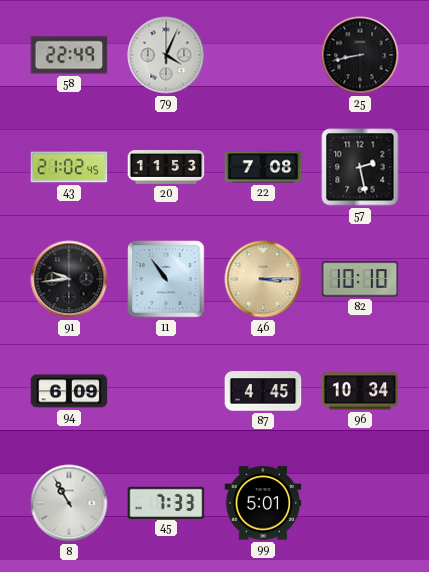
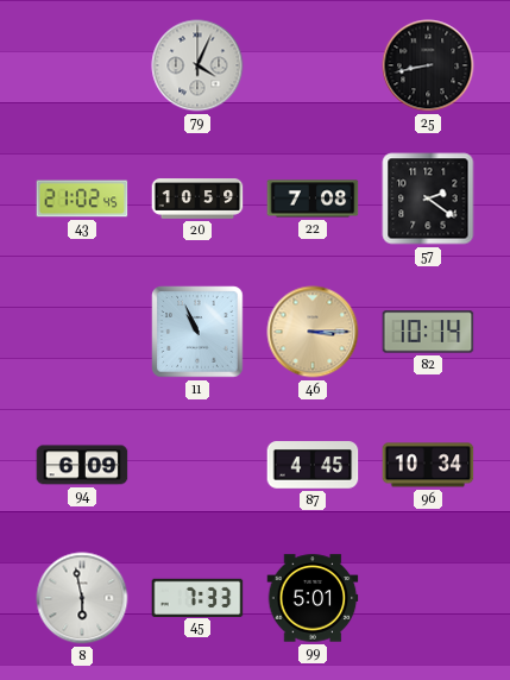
58: 22:49 -> none
20: 11:53 -> 10:59
57: 2:28 -> 2:21
91: 9:44 -> none
11: 10:54 -> 10:56
82: 10:10 -> 10:14
8: 10:55 -> 5:58
